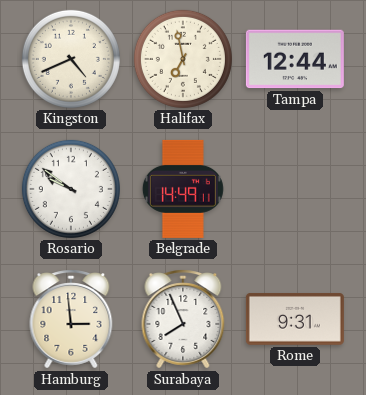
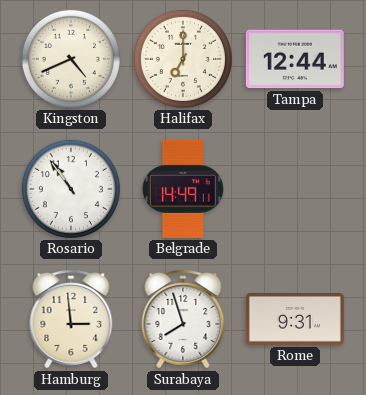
Halifax: 6:58 -> 7:00
Rosario: 9:51 -> 10:54
Surabaya: 7:56 -> 7:57
